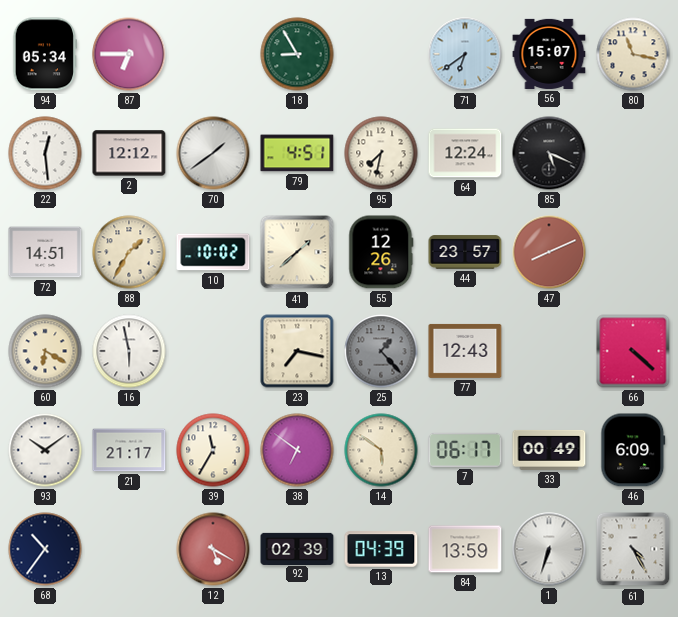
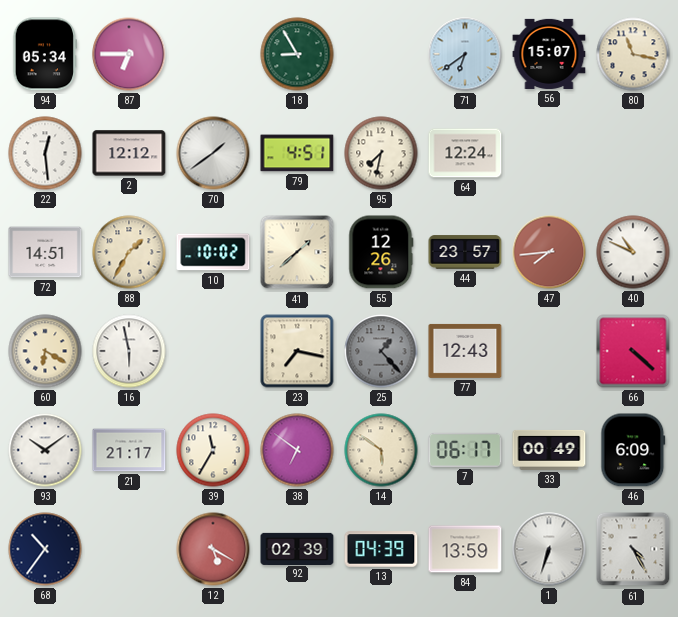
85: 5:19 -> none
47: 8:11 -> 7:44
40: none -> 10:49
